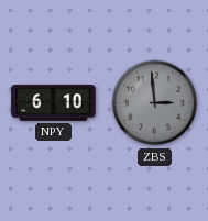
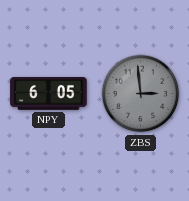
NPY: 6:10 -> 6:05
